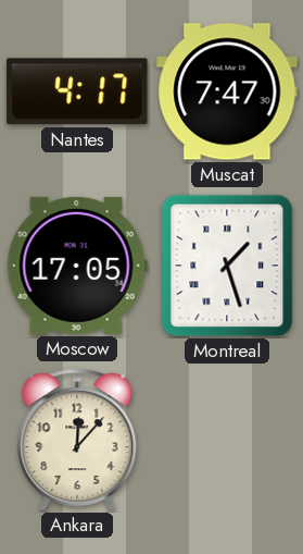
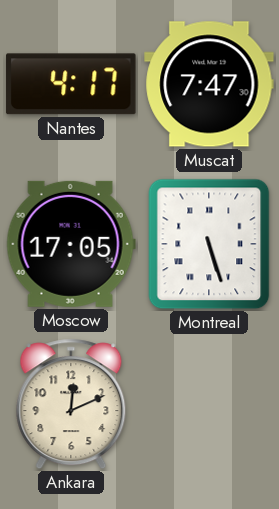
Montreal: 1:27 -> 5:27
Ankara: 12:07 -> 12:11
